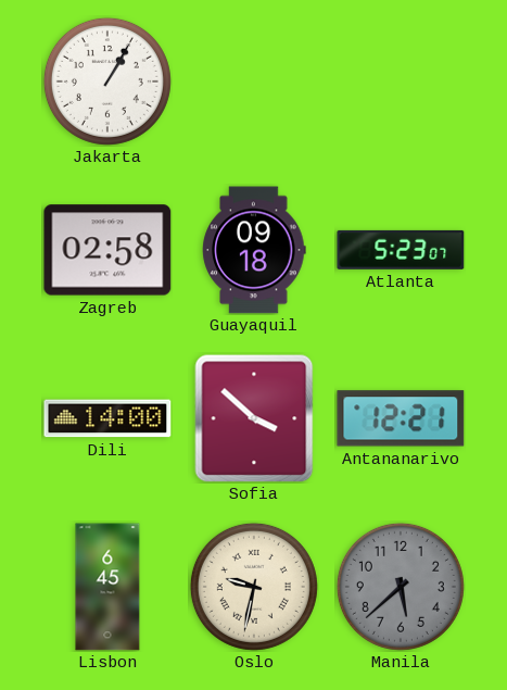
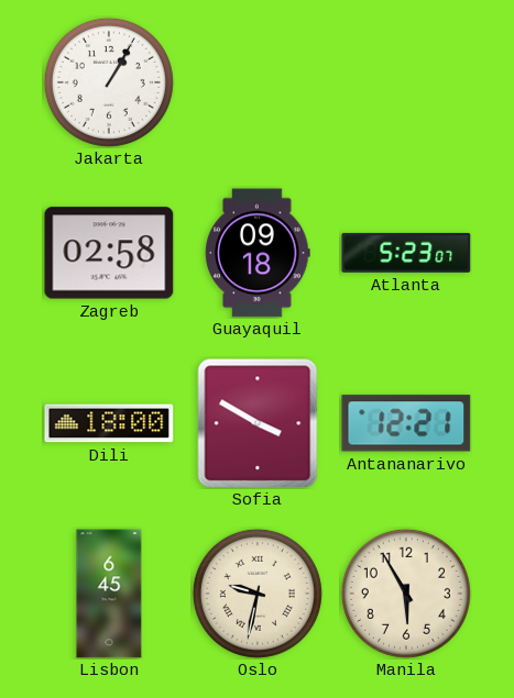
Dili: 14:00 -> 18:00
Sofia: 3:52 -> 3:50
Manila: 5:38 -> 5:55
Manila dial: grey -> cream
